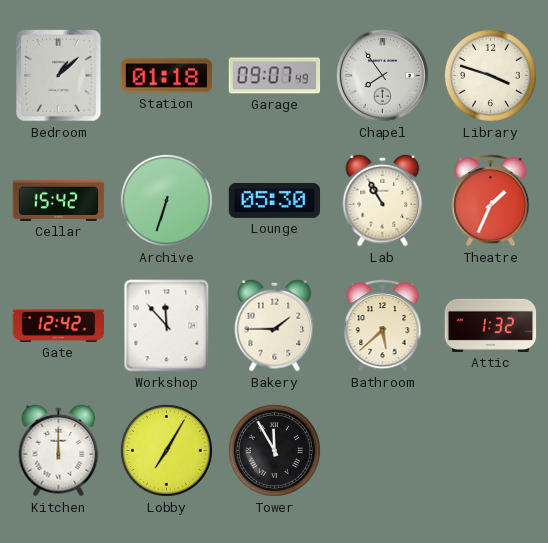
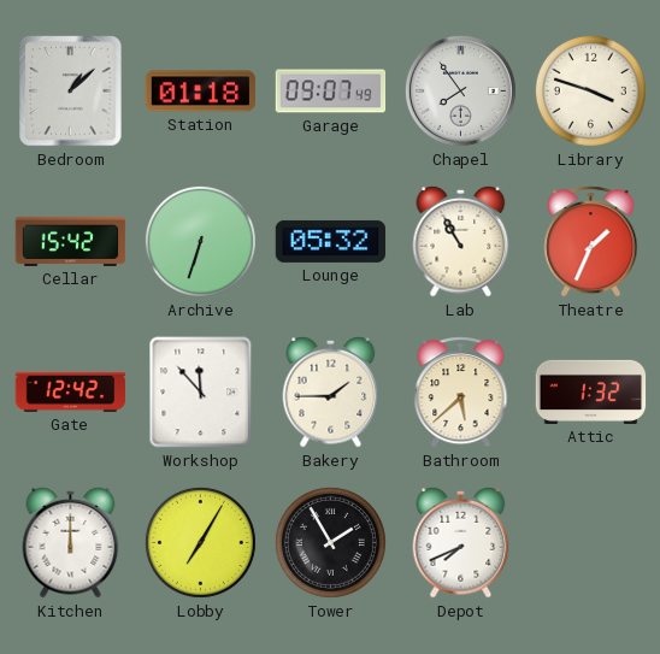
Lounge: 05:30 -> 05:32
Tower: 11:55 -> 1:55
Depot: none -> 7:41
